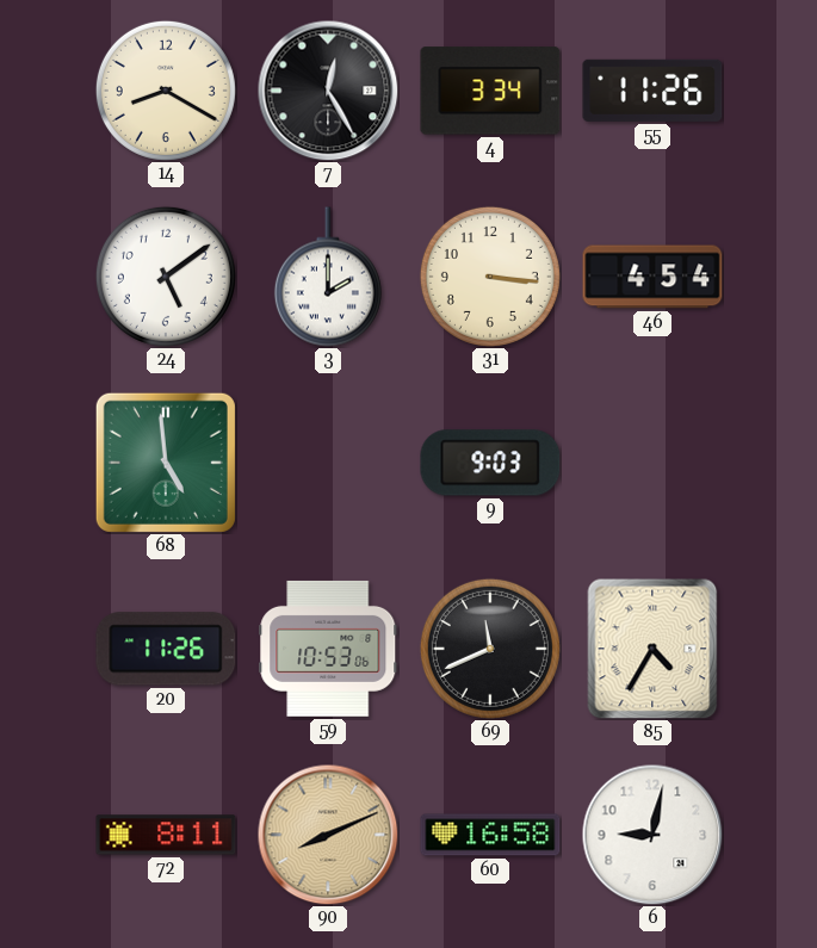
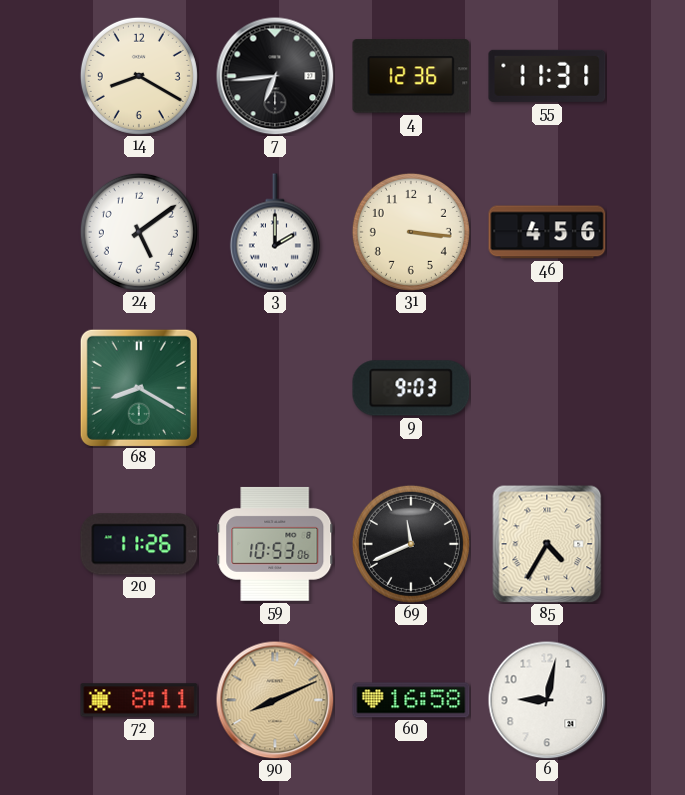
7: 12:25 -> 6:44
4: 3:34 -> 12:36
55: 11:26 -> 11:31
46: 4:54 -> 4:56
68: 4:59 -> 8:20
